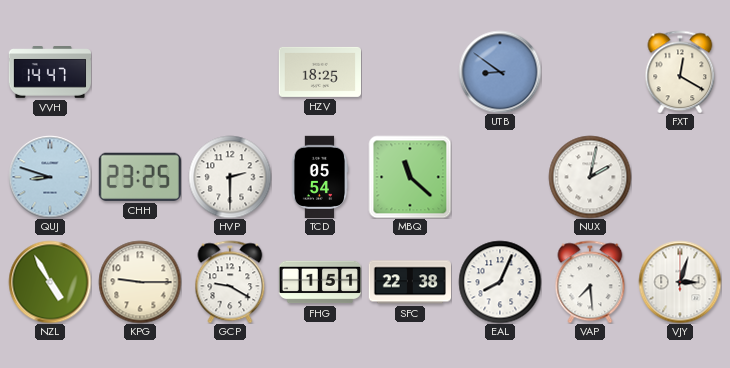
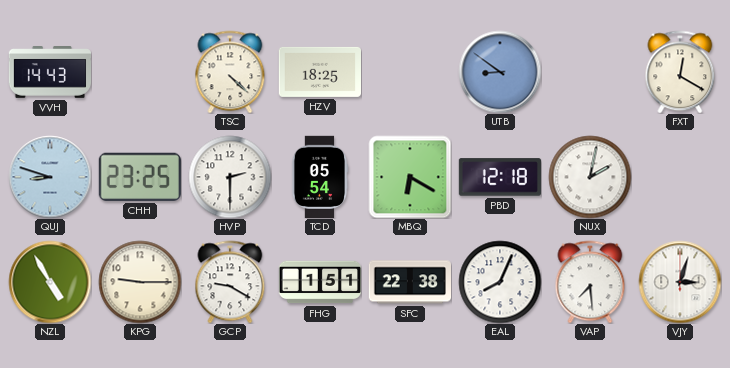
VVH: 14:47 -> 14:43
TSC: none -> 4:22
MBQ: 11:22 -> 6:20
PBD: none -> 12:18
